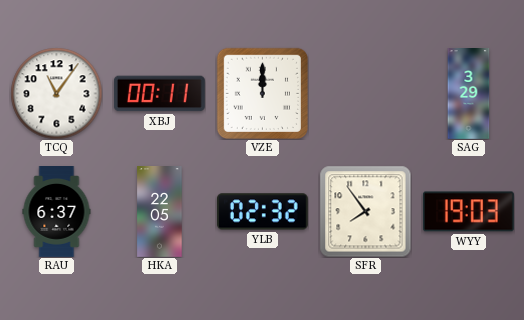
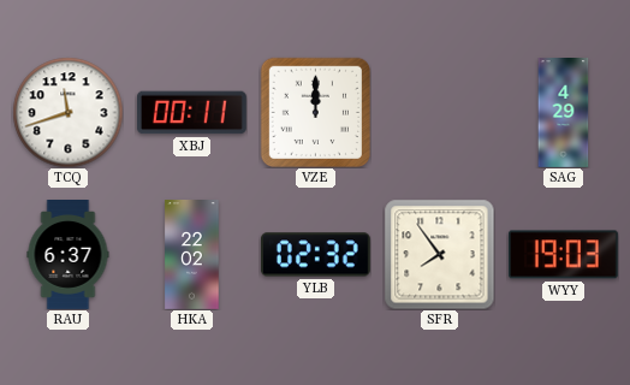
TCQ: 11:06 -> 11:42
SAG: 3:29 -> 4:29
HKA: 22:05 -> 22:02
